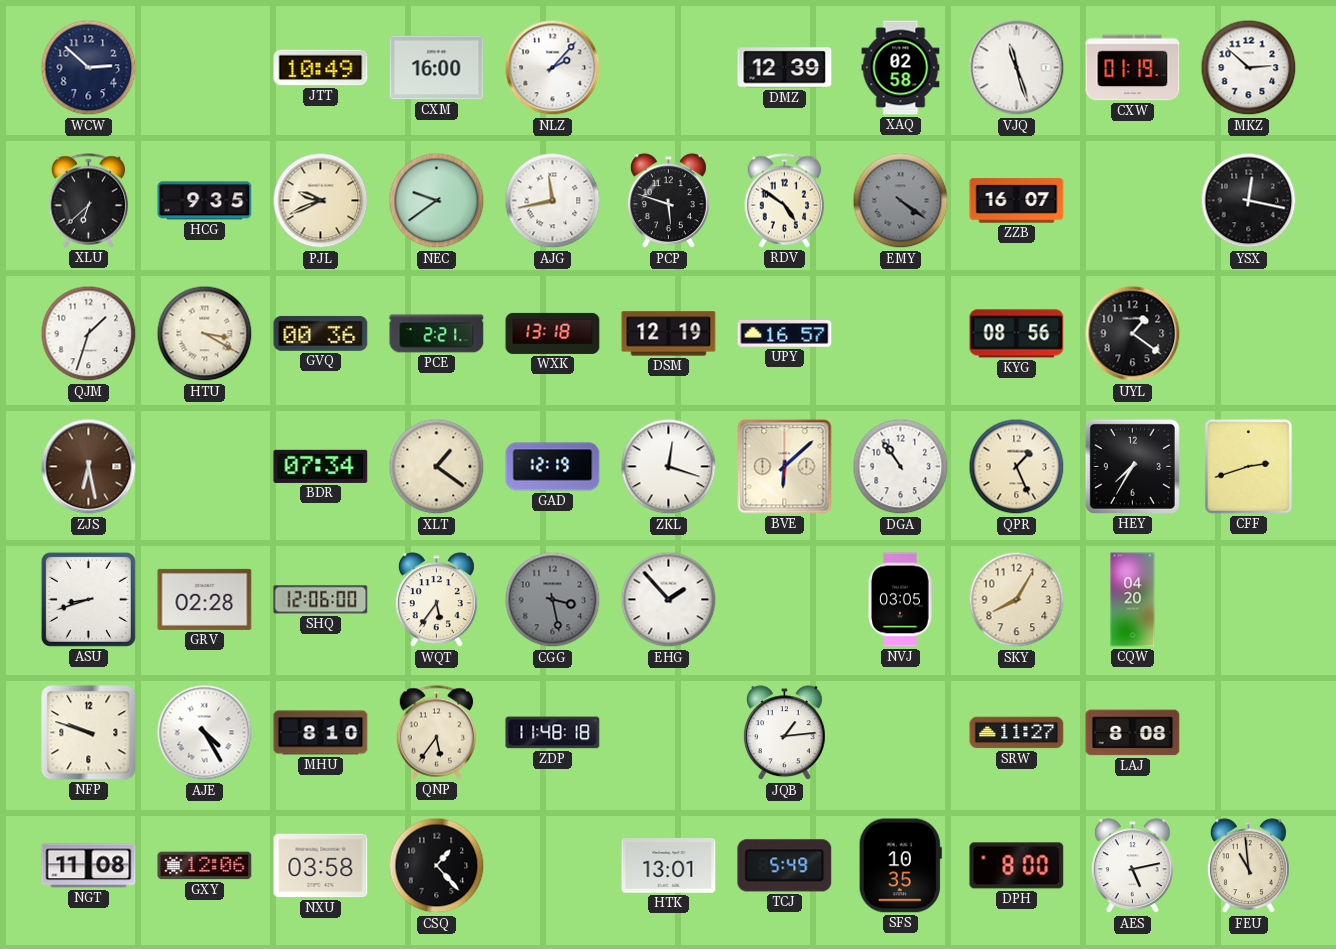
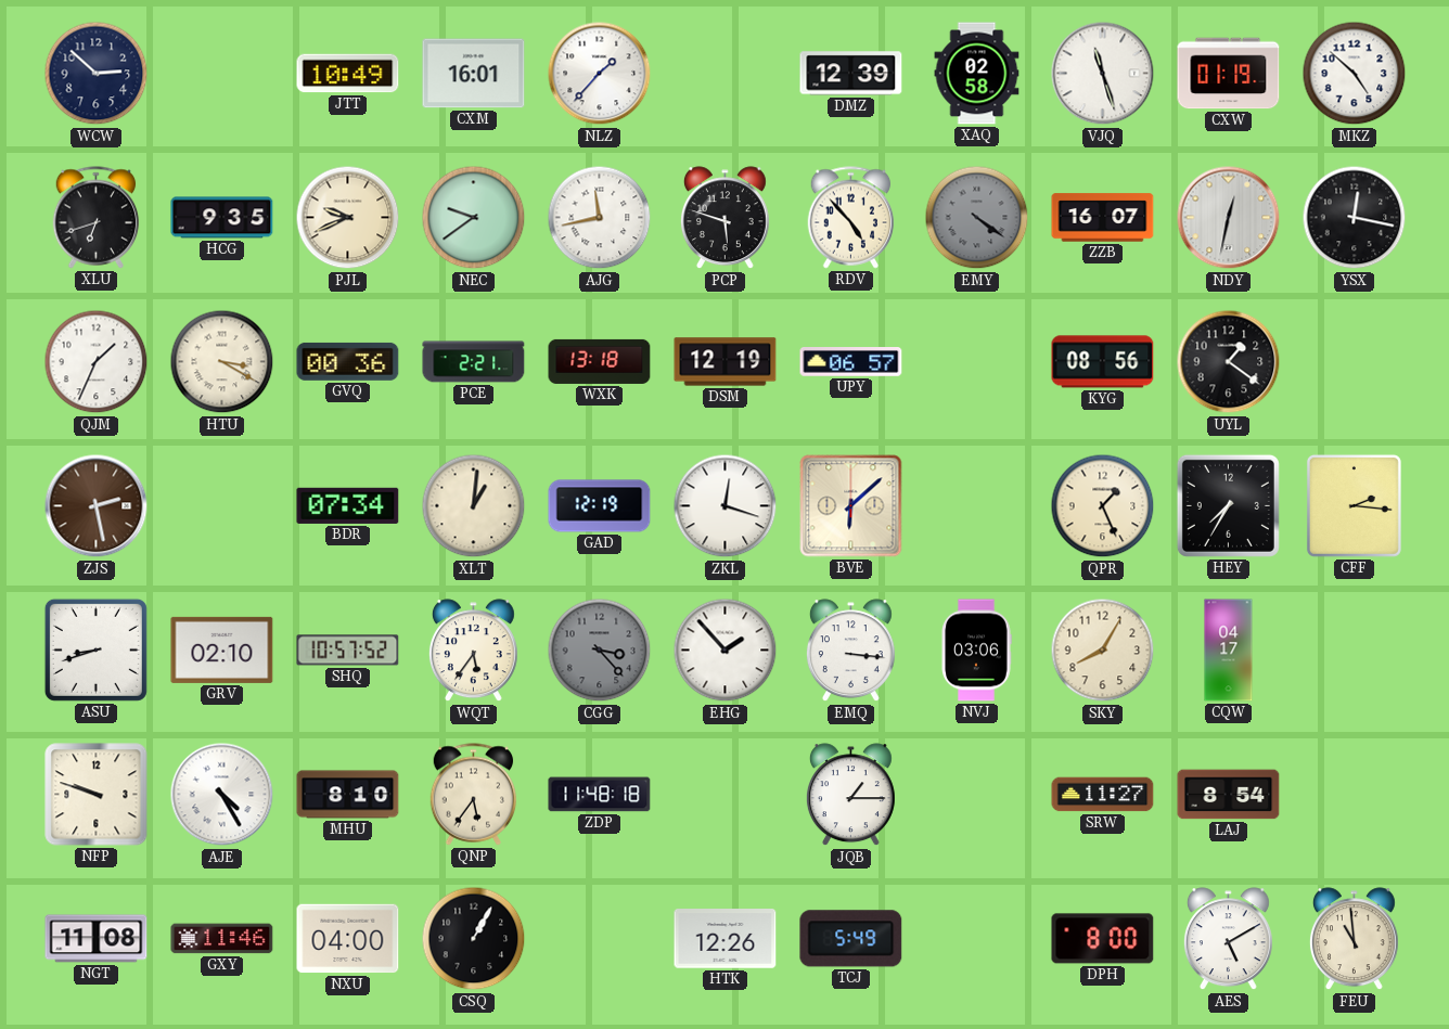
CXM: 16:00 -> 16:01
NLZ: 2:07 -> 1:37
MKZ: 2:52 -> 4:52
XLU: 6:38 -> 6:42
RDV: 4:51 -> 4:53
NDY: none -> 12:32
QJM: 1:33 -> 1:34
UPY: 16:57 -> 06:57
ZJS: 6:28 -> 2:28
XLT: 1:21 -> 1:01
DGA: 10:54 -> none
CFF: 2:42 -> 2:16
GRV: 02:28 -> 02:10
SHQ: 12:06 -> 10:57
CGG: 3:28 -> 3:23
EMQ: none -> 3:16
NVJ: 03:05 -> 03:06
CQW: 04:20 -> 04:17
JQB: 1:14 -> 1:15
LAJ: 8:08 -> 8:54
GXY: 12:06 -> 11:46
NXU: 03:58 -> 04:00
CSQ: 1:23 -> 1:05
HTK: 13:01 -> 12:26
SFS: 10:35 -> none
AES: 5:13 -> 5:10
